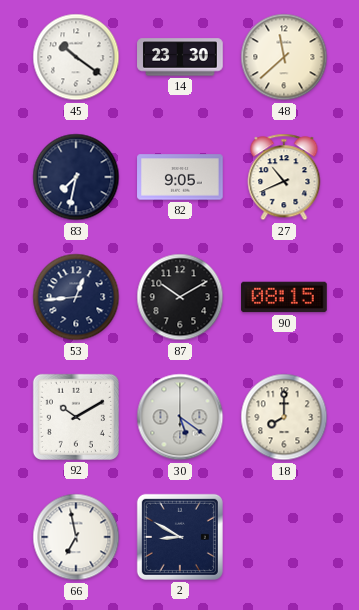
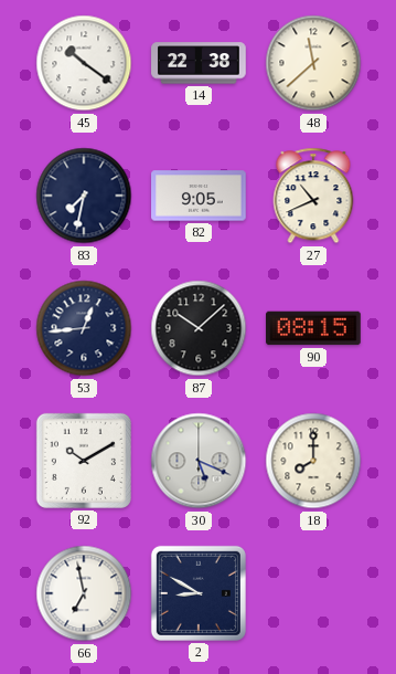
14: 23:30 -> 22:38
87: 10:10 -> 10:08
30: 5:21 -> 5:19
